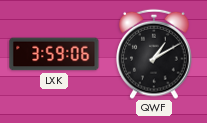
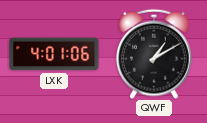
LXK: 3:59 -> 4:01
